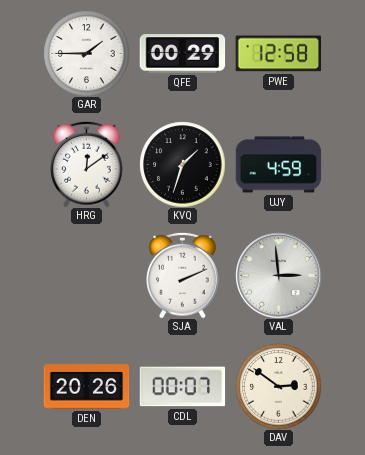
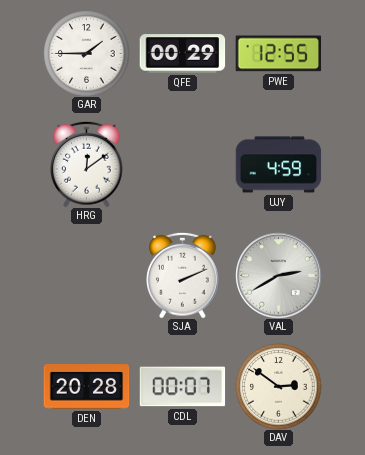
PWE: 12:58 -> 12:55
KVQ: 1:33 -> none
VAL: 2:59 -> 2:40
DEN: 20:26 -> 20:28
